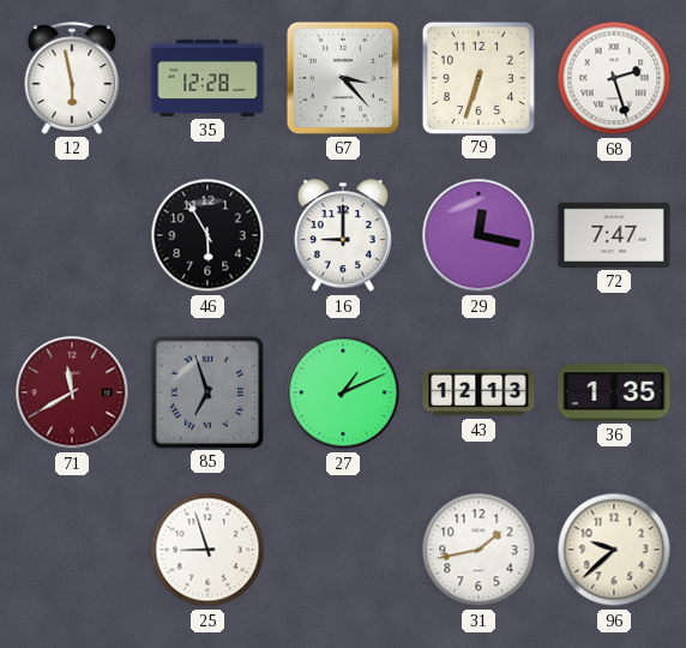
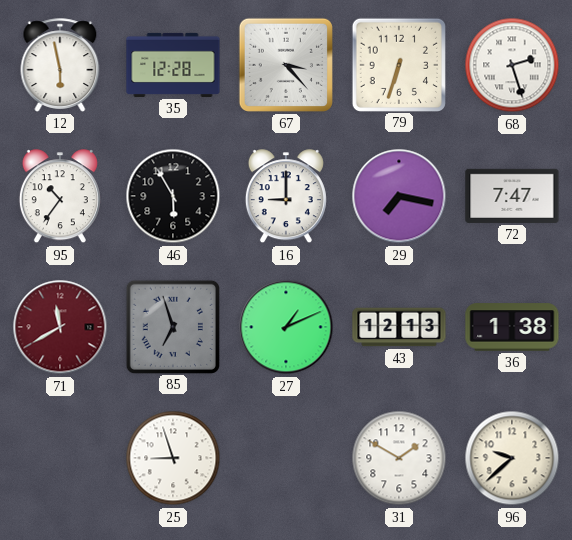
95: none -> 10:36
29: 12:17 -> 7:17
36: 1:35 -> 1:38
31: 1:43 -> 1:50
